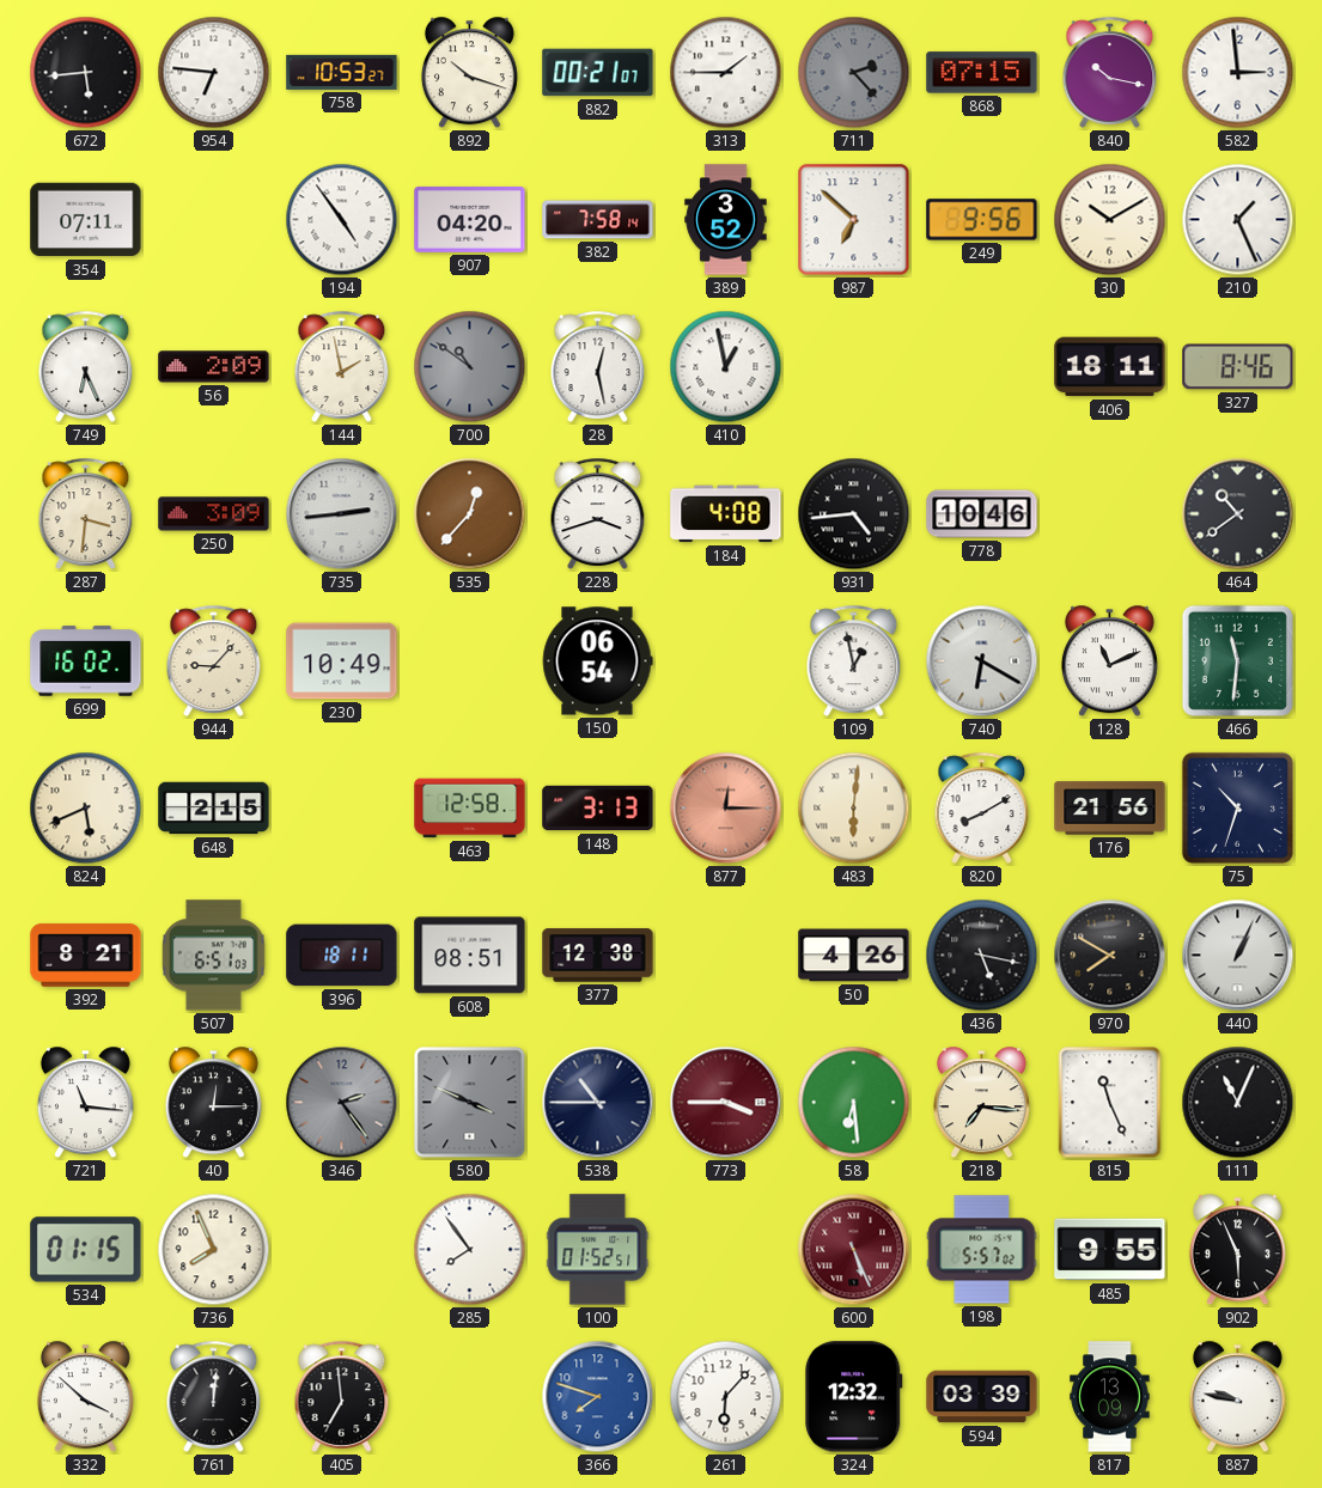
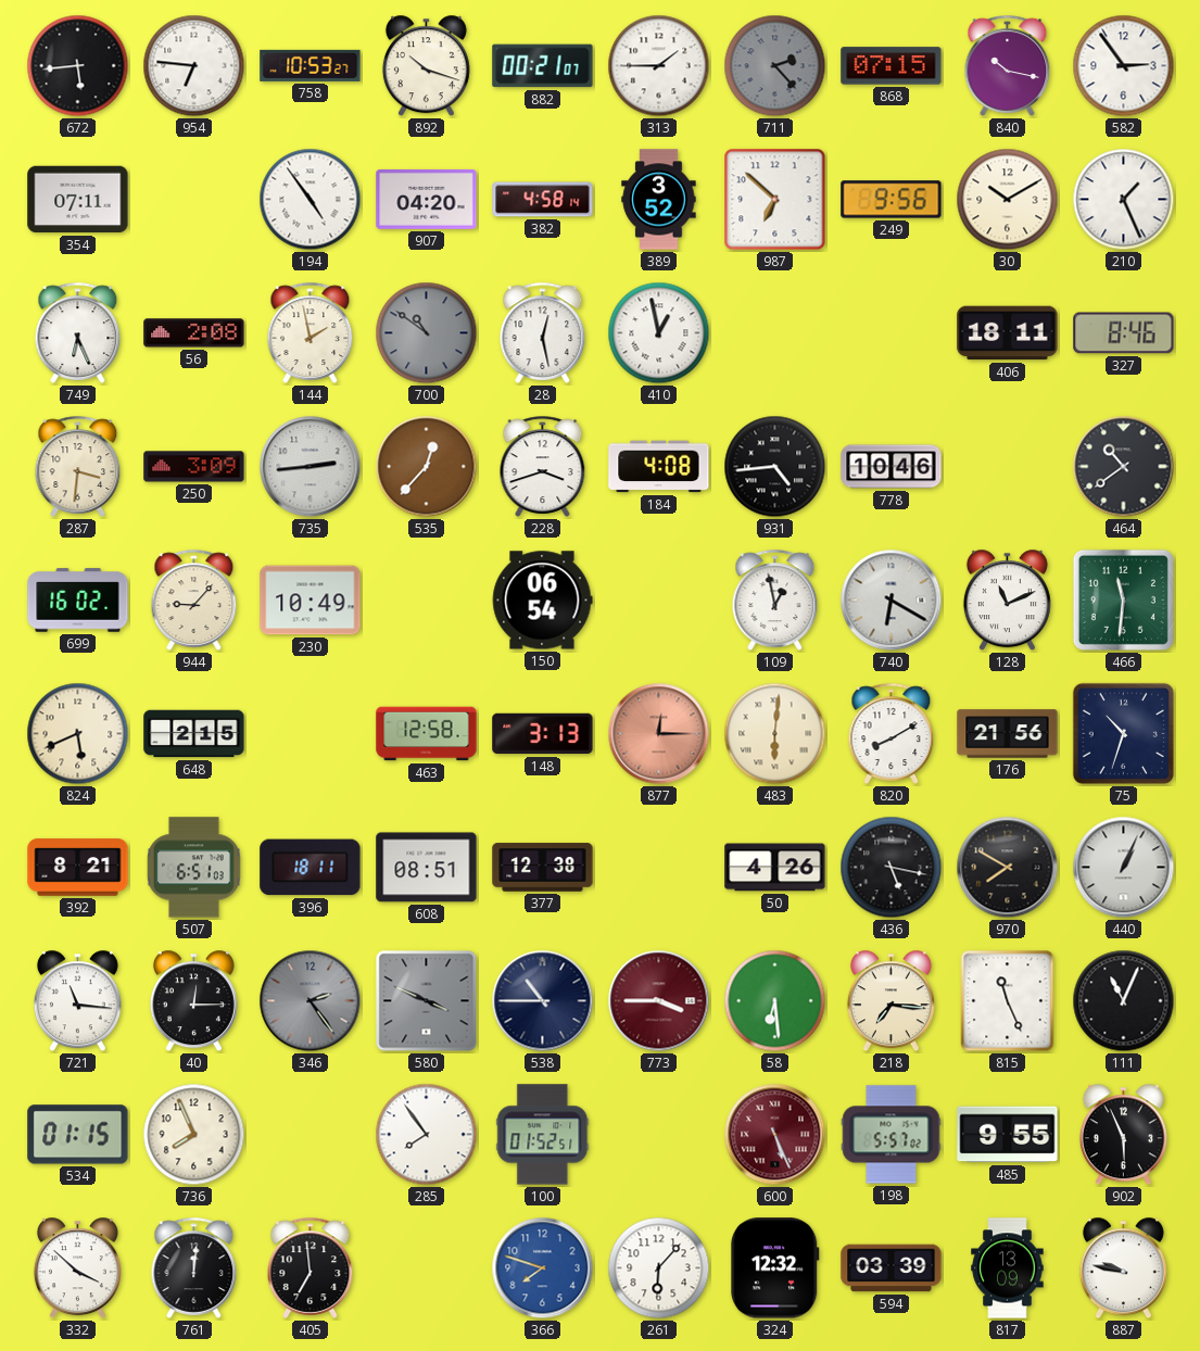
582: 2:59 -> 2:54
382: 7:58 -> 4:58
56: 2:09 -> 2:08
